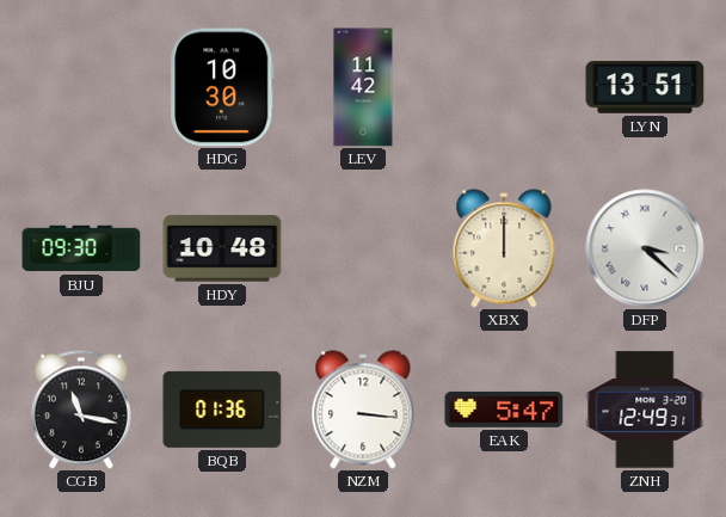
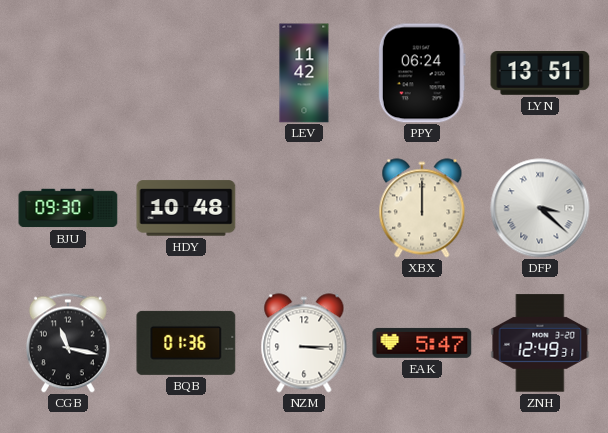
HDG: 10:30 -> none
PPY: none -> 06:24
NZM: 3:16 -> 3:15
